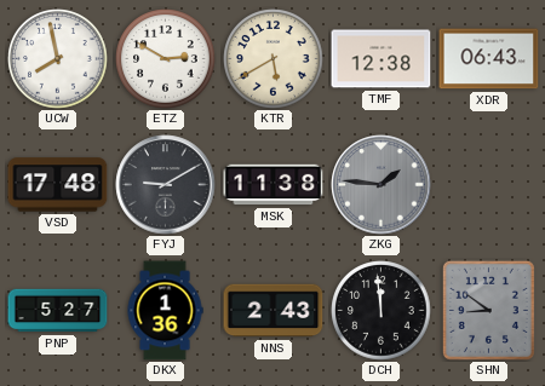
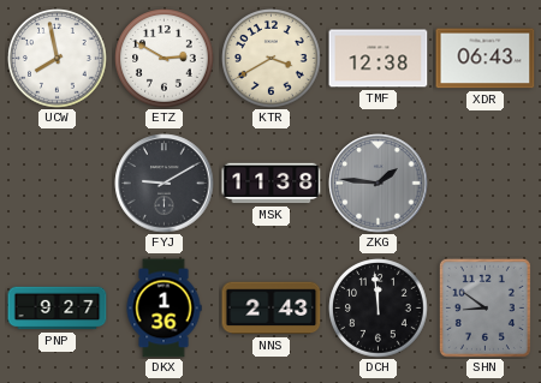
KTR: 5:40 -> 3:40
VSD: 17:48 -> none
PNP: 5:27 -> 9:27
